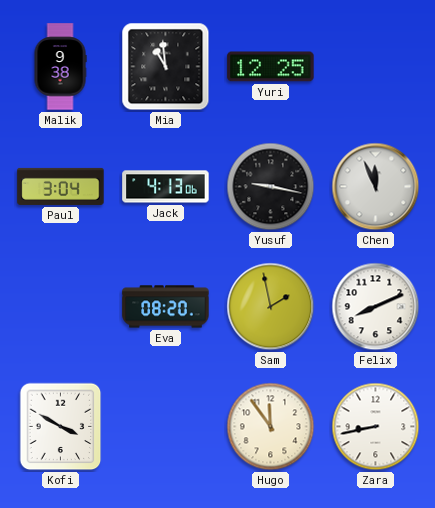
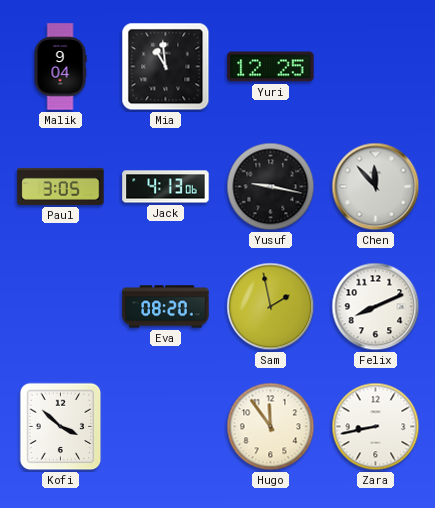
Malik: 9:38 -> 9:04
Paul: 3:04 -> 3:05
Chen: 11:56 -> 11:53
Kofi: 3:50 -> 3:52
